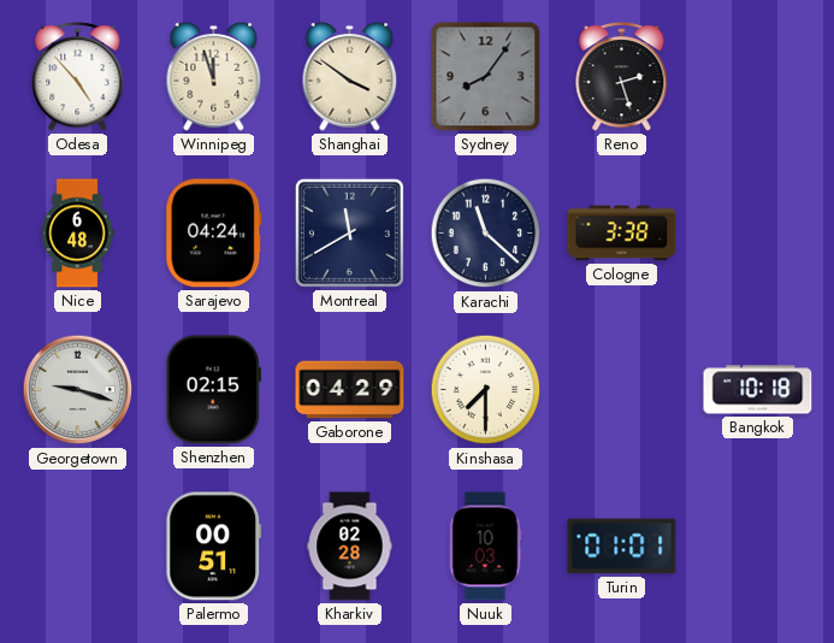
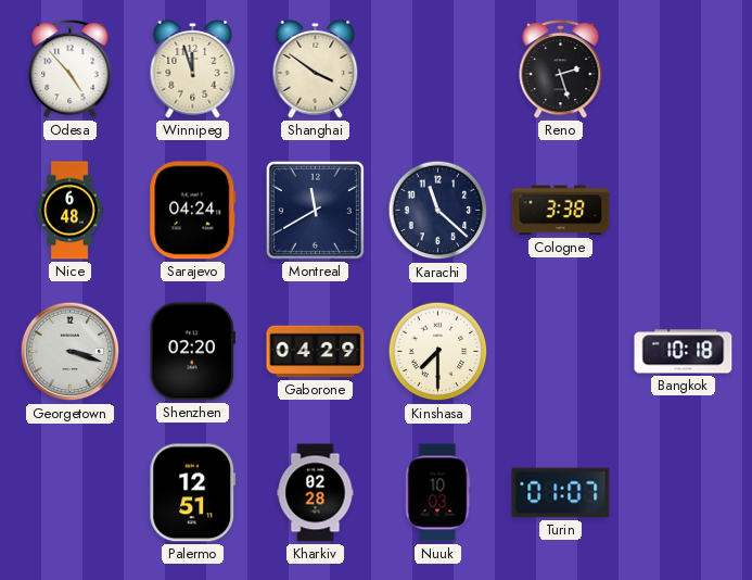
Sydney: 8:06 -> none
Georgetown: 9:18 -> 3:18
Shenzhen: 02:15 -> 02:20
Palermo: 00:51 -> 12:51
Turin: 01:01 -> 01:07
